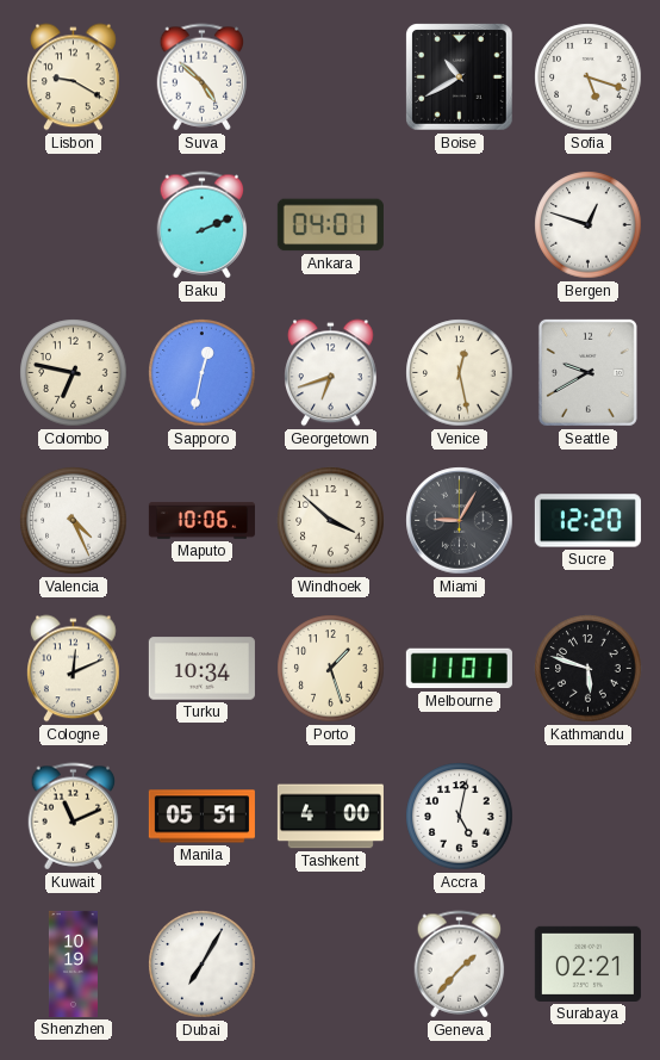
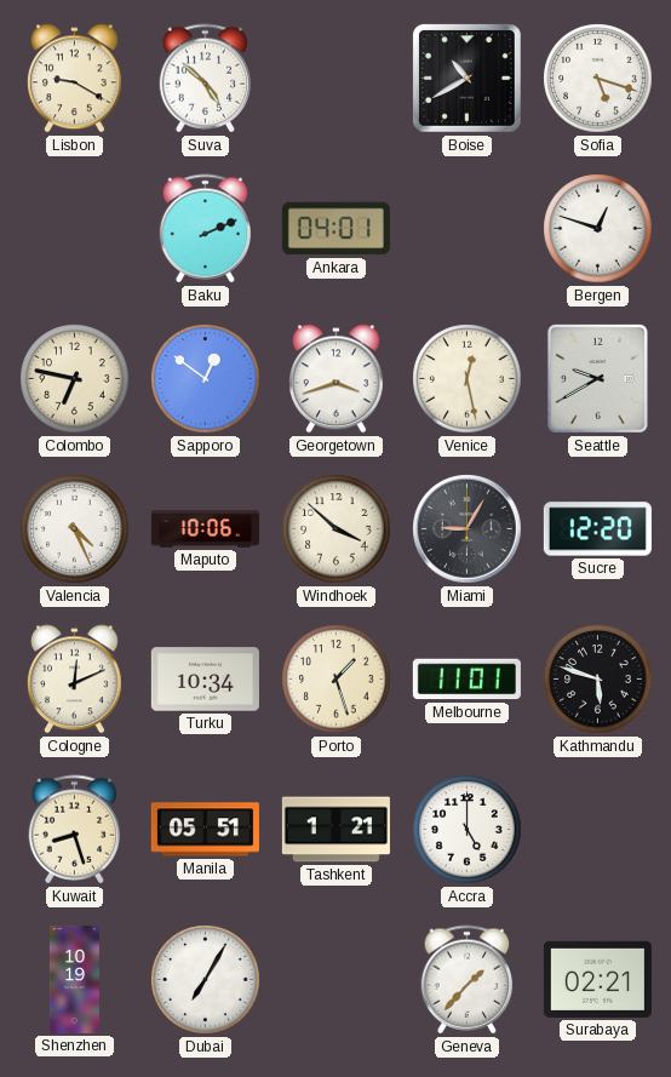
Sapporo: 12:32 -> 12:51
Georgetown: 6:42 -> 3:42
Kuwait: 11:11 -> 8:27
Tashkent: 4:00 -> 1:21
Accra: 5:02 -> 5:00
